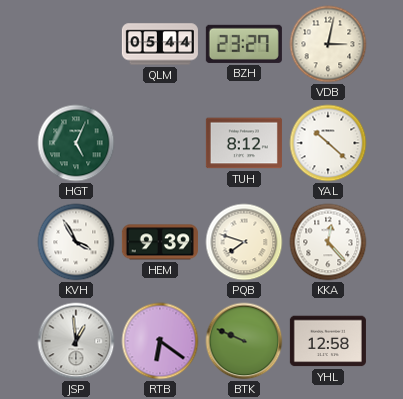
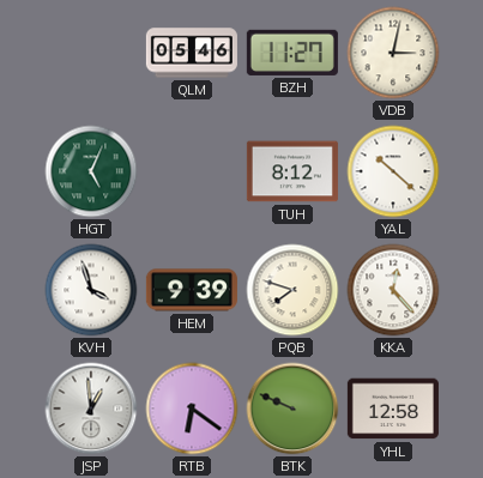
QLM: 05:44 -> 05:46
BZH: 23:27 -> 11:27
KVH: 3:55 -> 3:57
